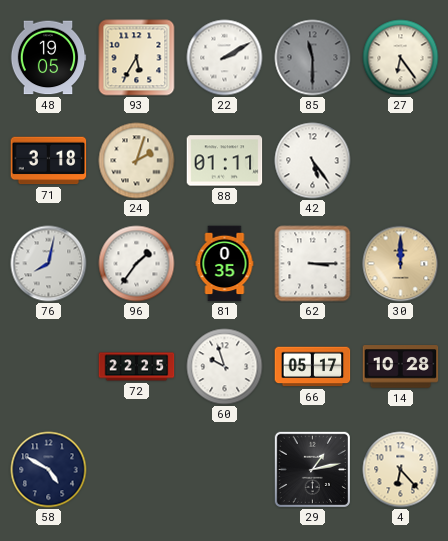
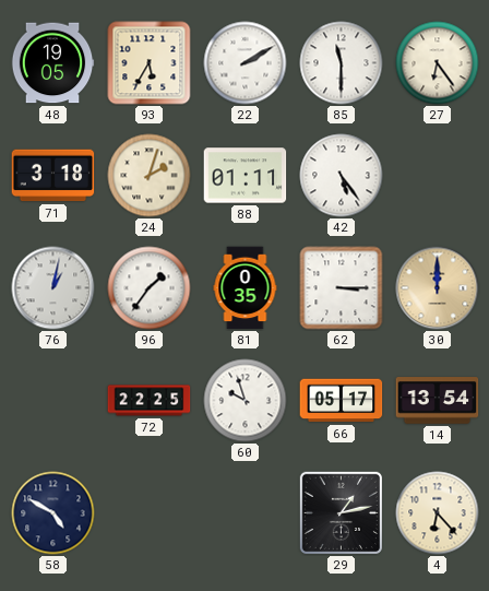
85 dial: grey -> white
76: 8:02 -> 1:02
14: 10:28 -> 13:54
